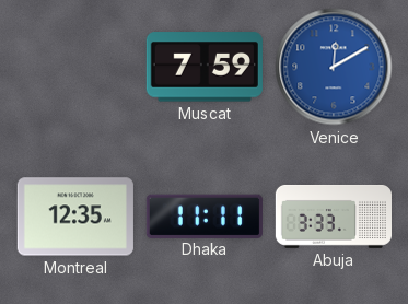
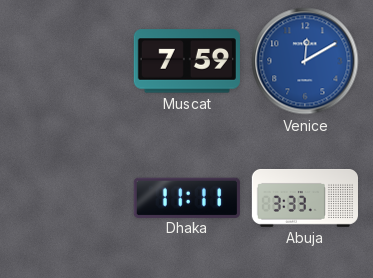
Montreal: 12:35 -> none
